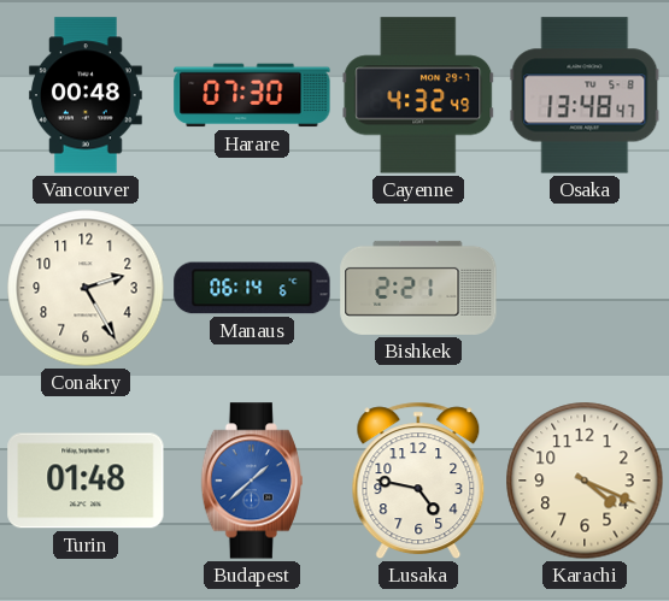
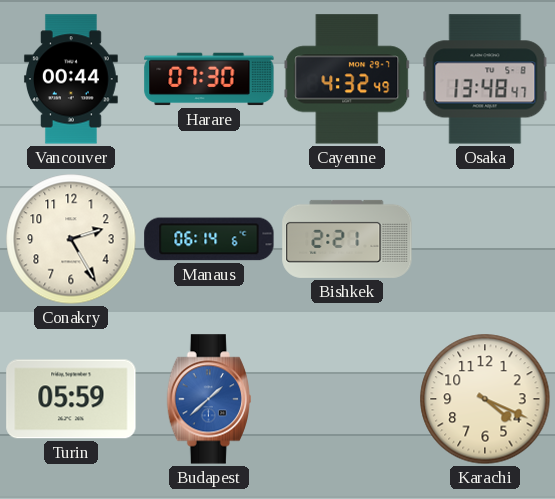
Vancouver: 00:48 -> 00:44
Turin: 01:48 -> 05:59
Lusaka: 4:47 -> none
